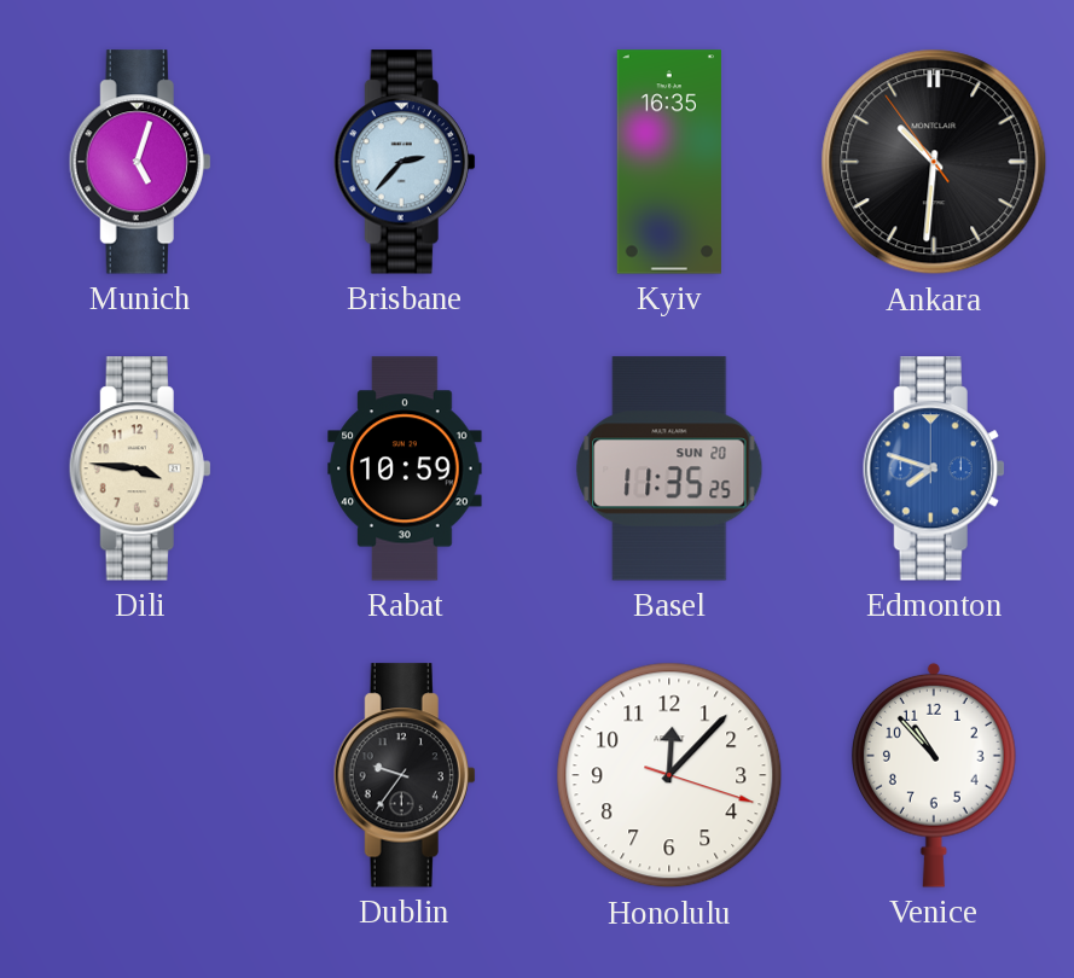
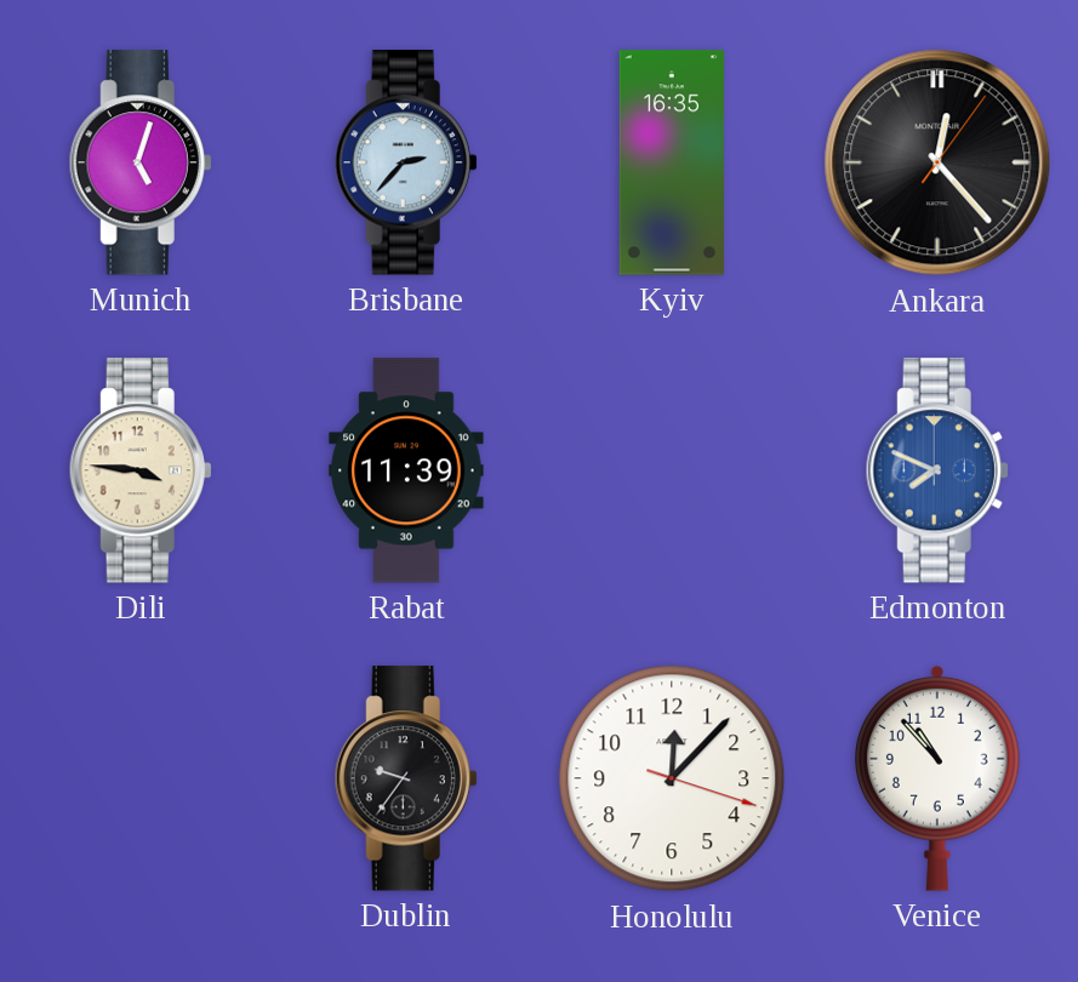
Ankara: 10:30 -> 12:23
Rabat: 10:59 -> 11:39
Basel: 11:35 -> none
Edmonton: 7:48 -> 7:49
